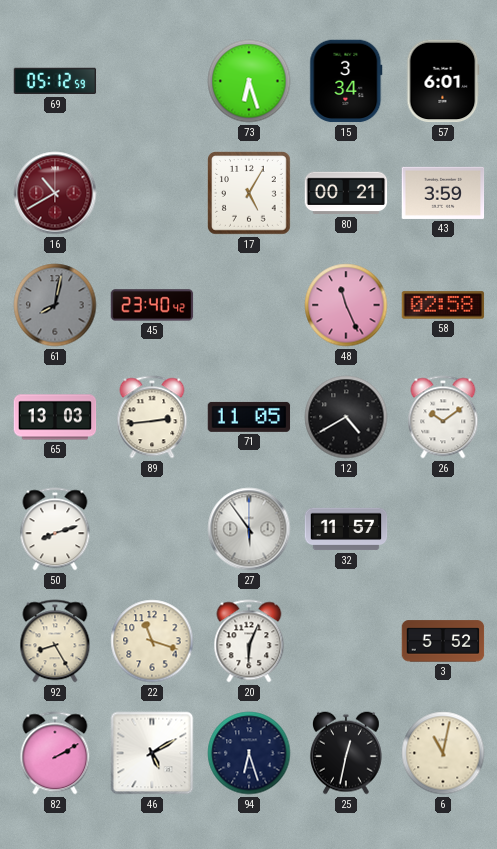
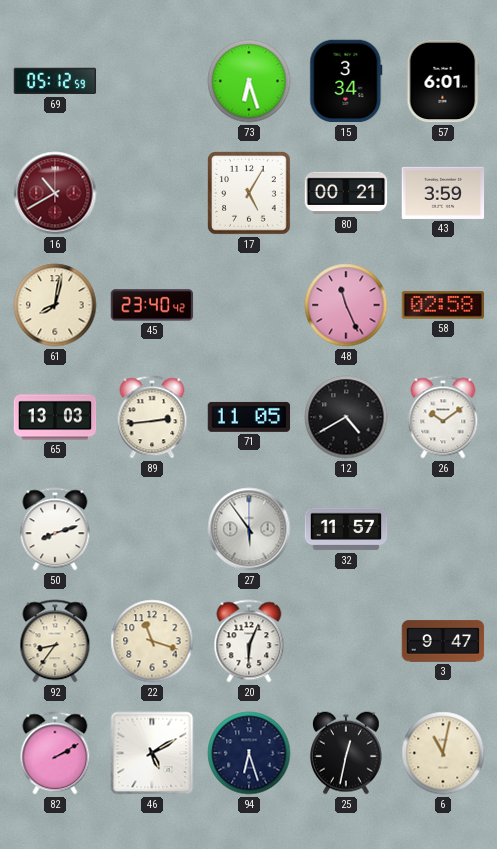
61 dial: grey -> cream
92: 8:25 -> 8:36
3: 5:52 -> 9:47
